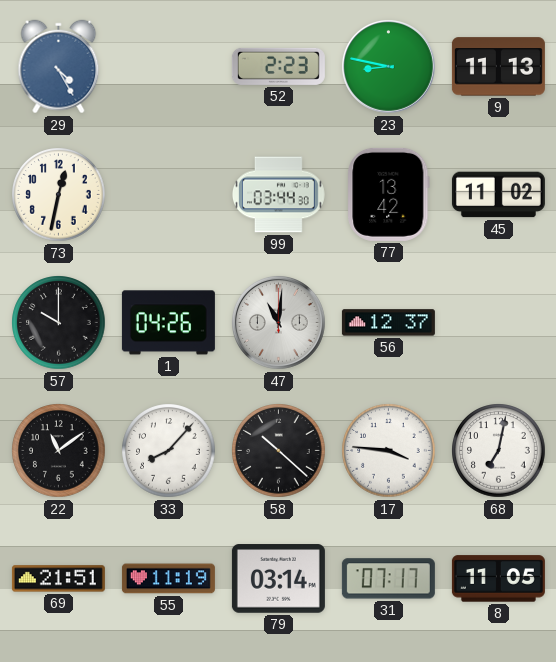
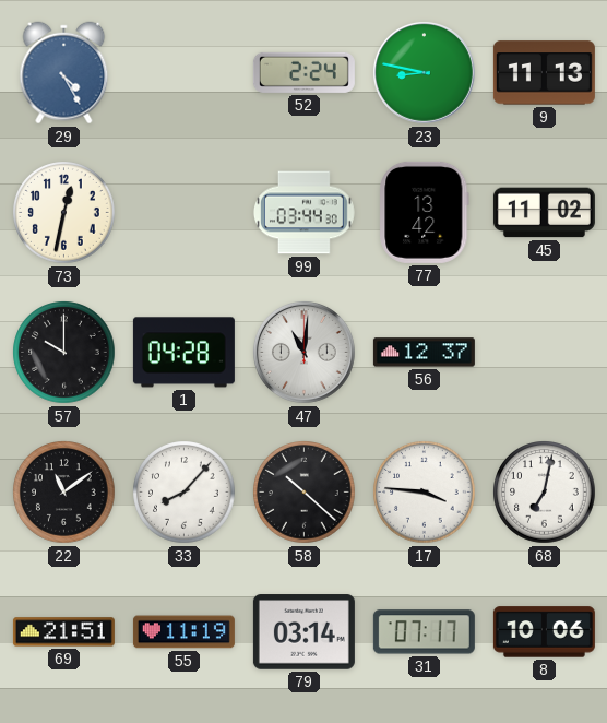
52: 2:23 -> 2:24
1: 04:26 -> 04:28
8: 11:05 -> 10:06
